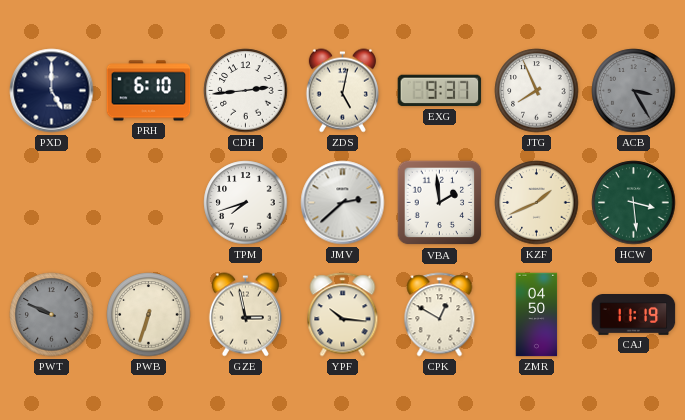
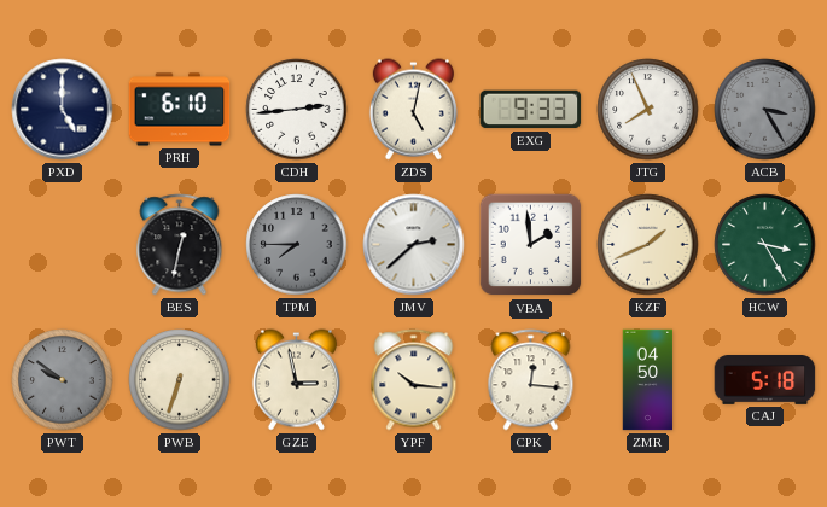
EXG: 9:37 -> 9:33
BES: none -> 12:32
TPM: 7:42 -> 7:45
TPM dial: white -> grey
HCW: 3:29 -> 3:25
PWT: 9:49 -> 9:51
CPK: 12:50 -> 12:16
CAJ: 11:19 -> 5:18
